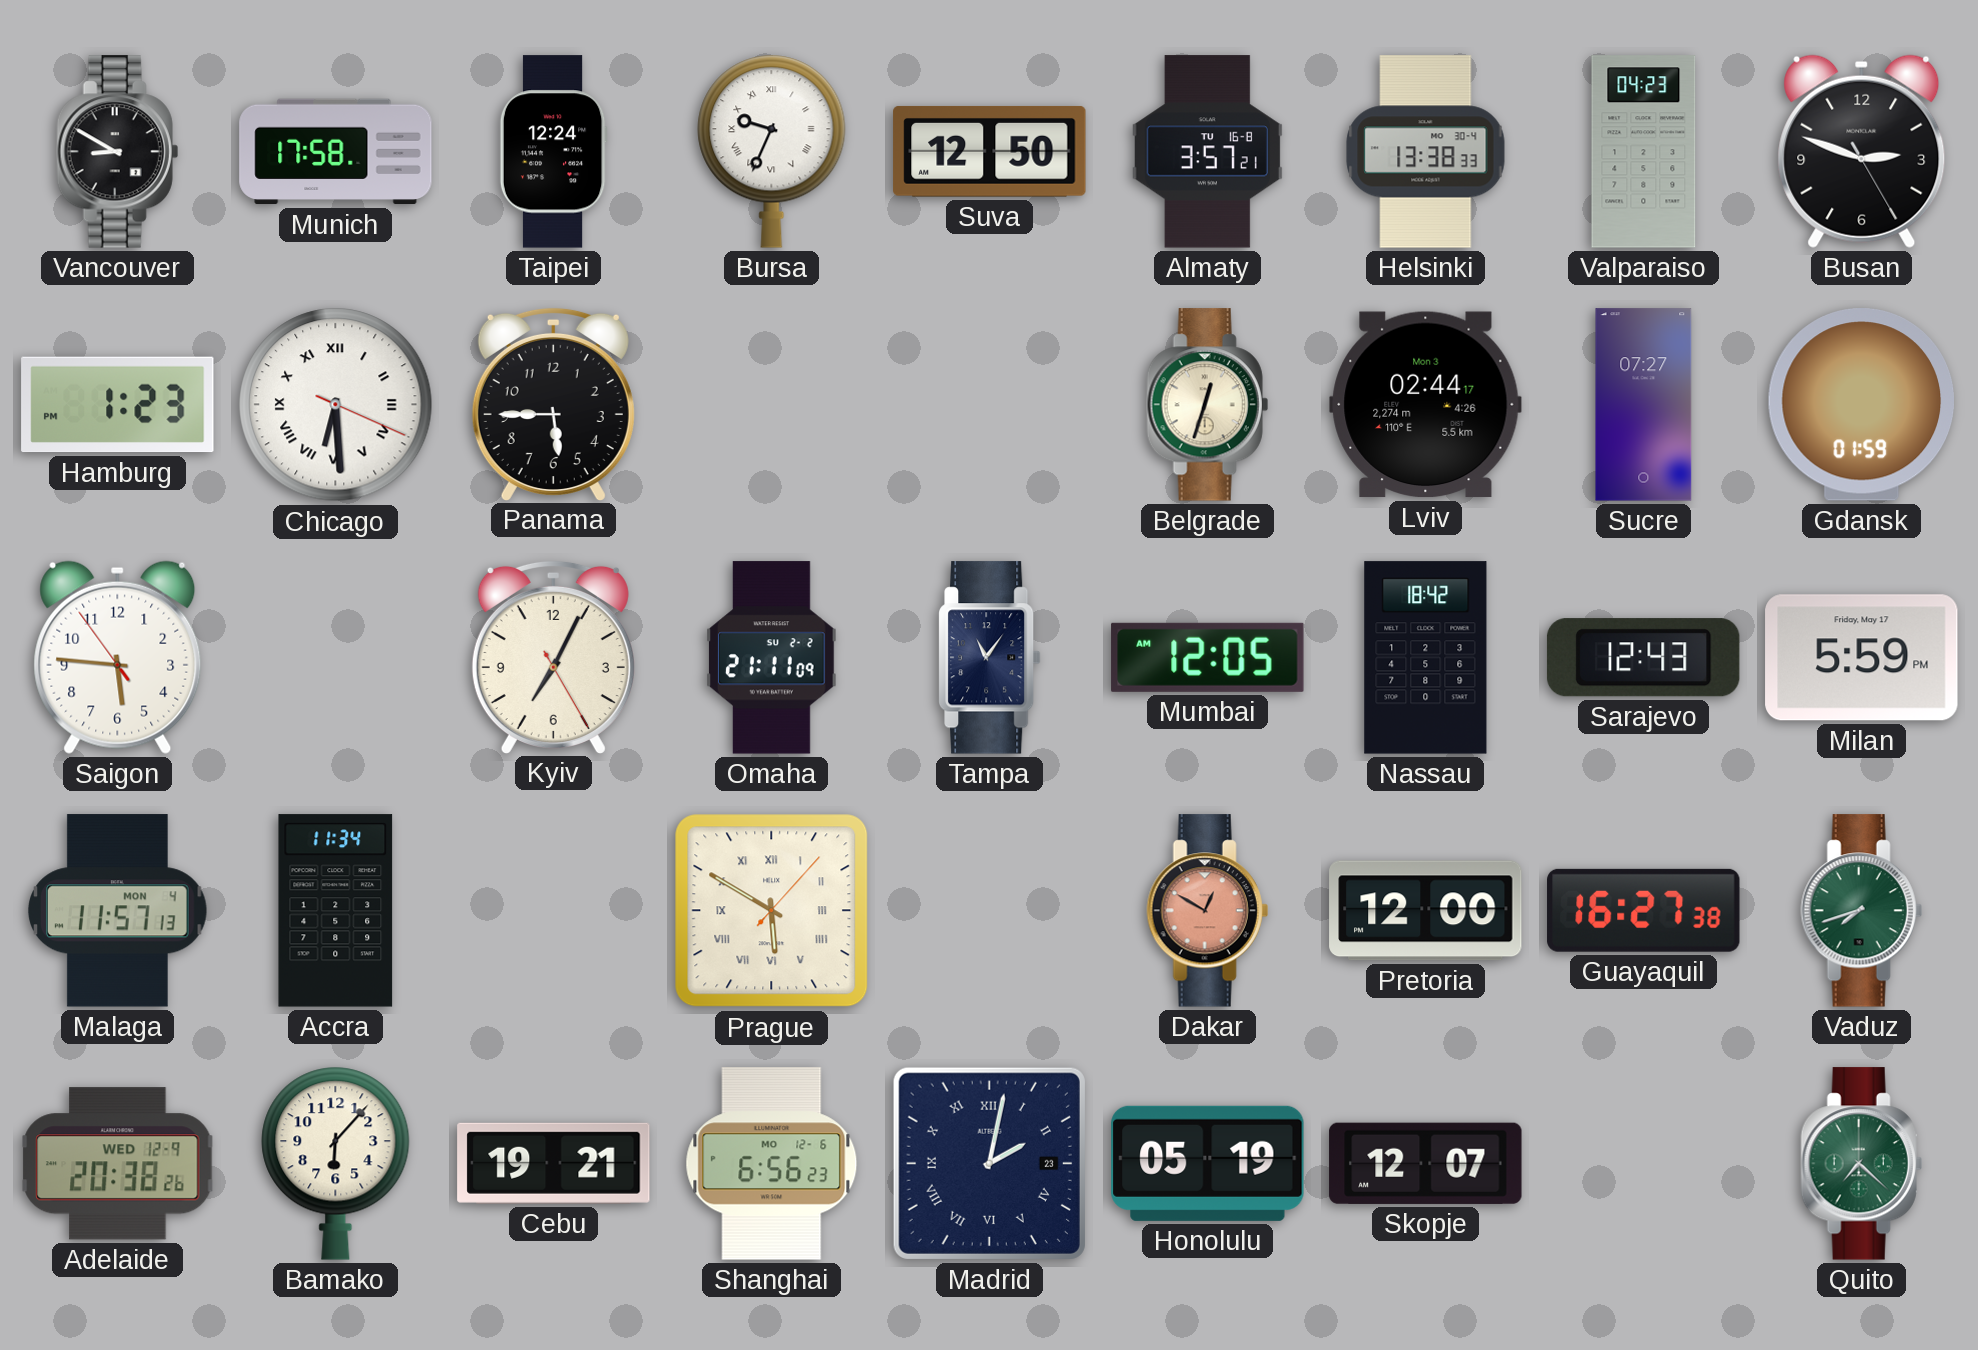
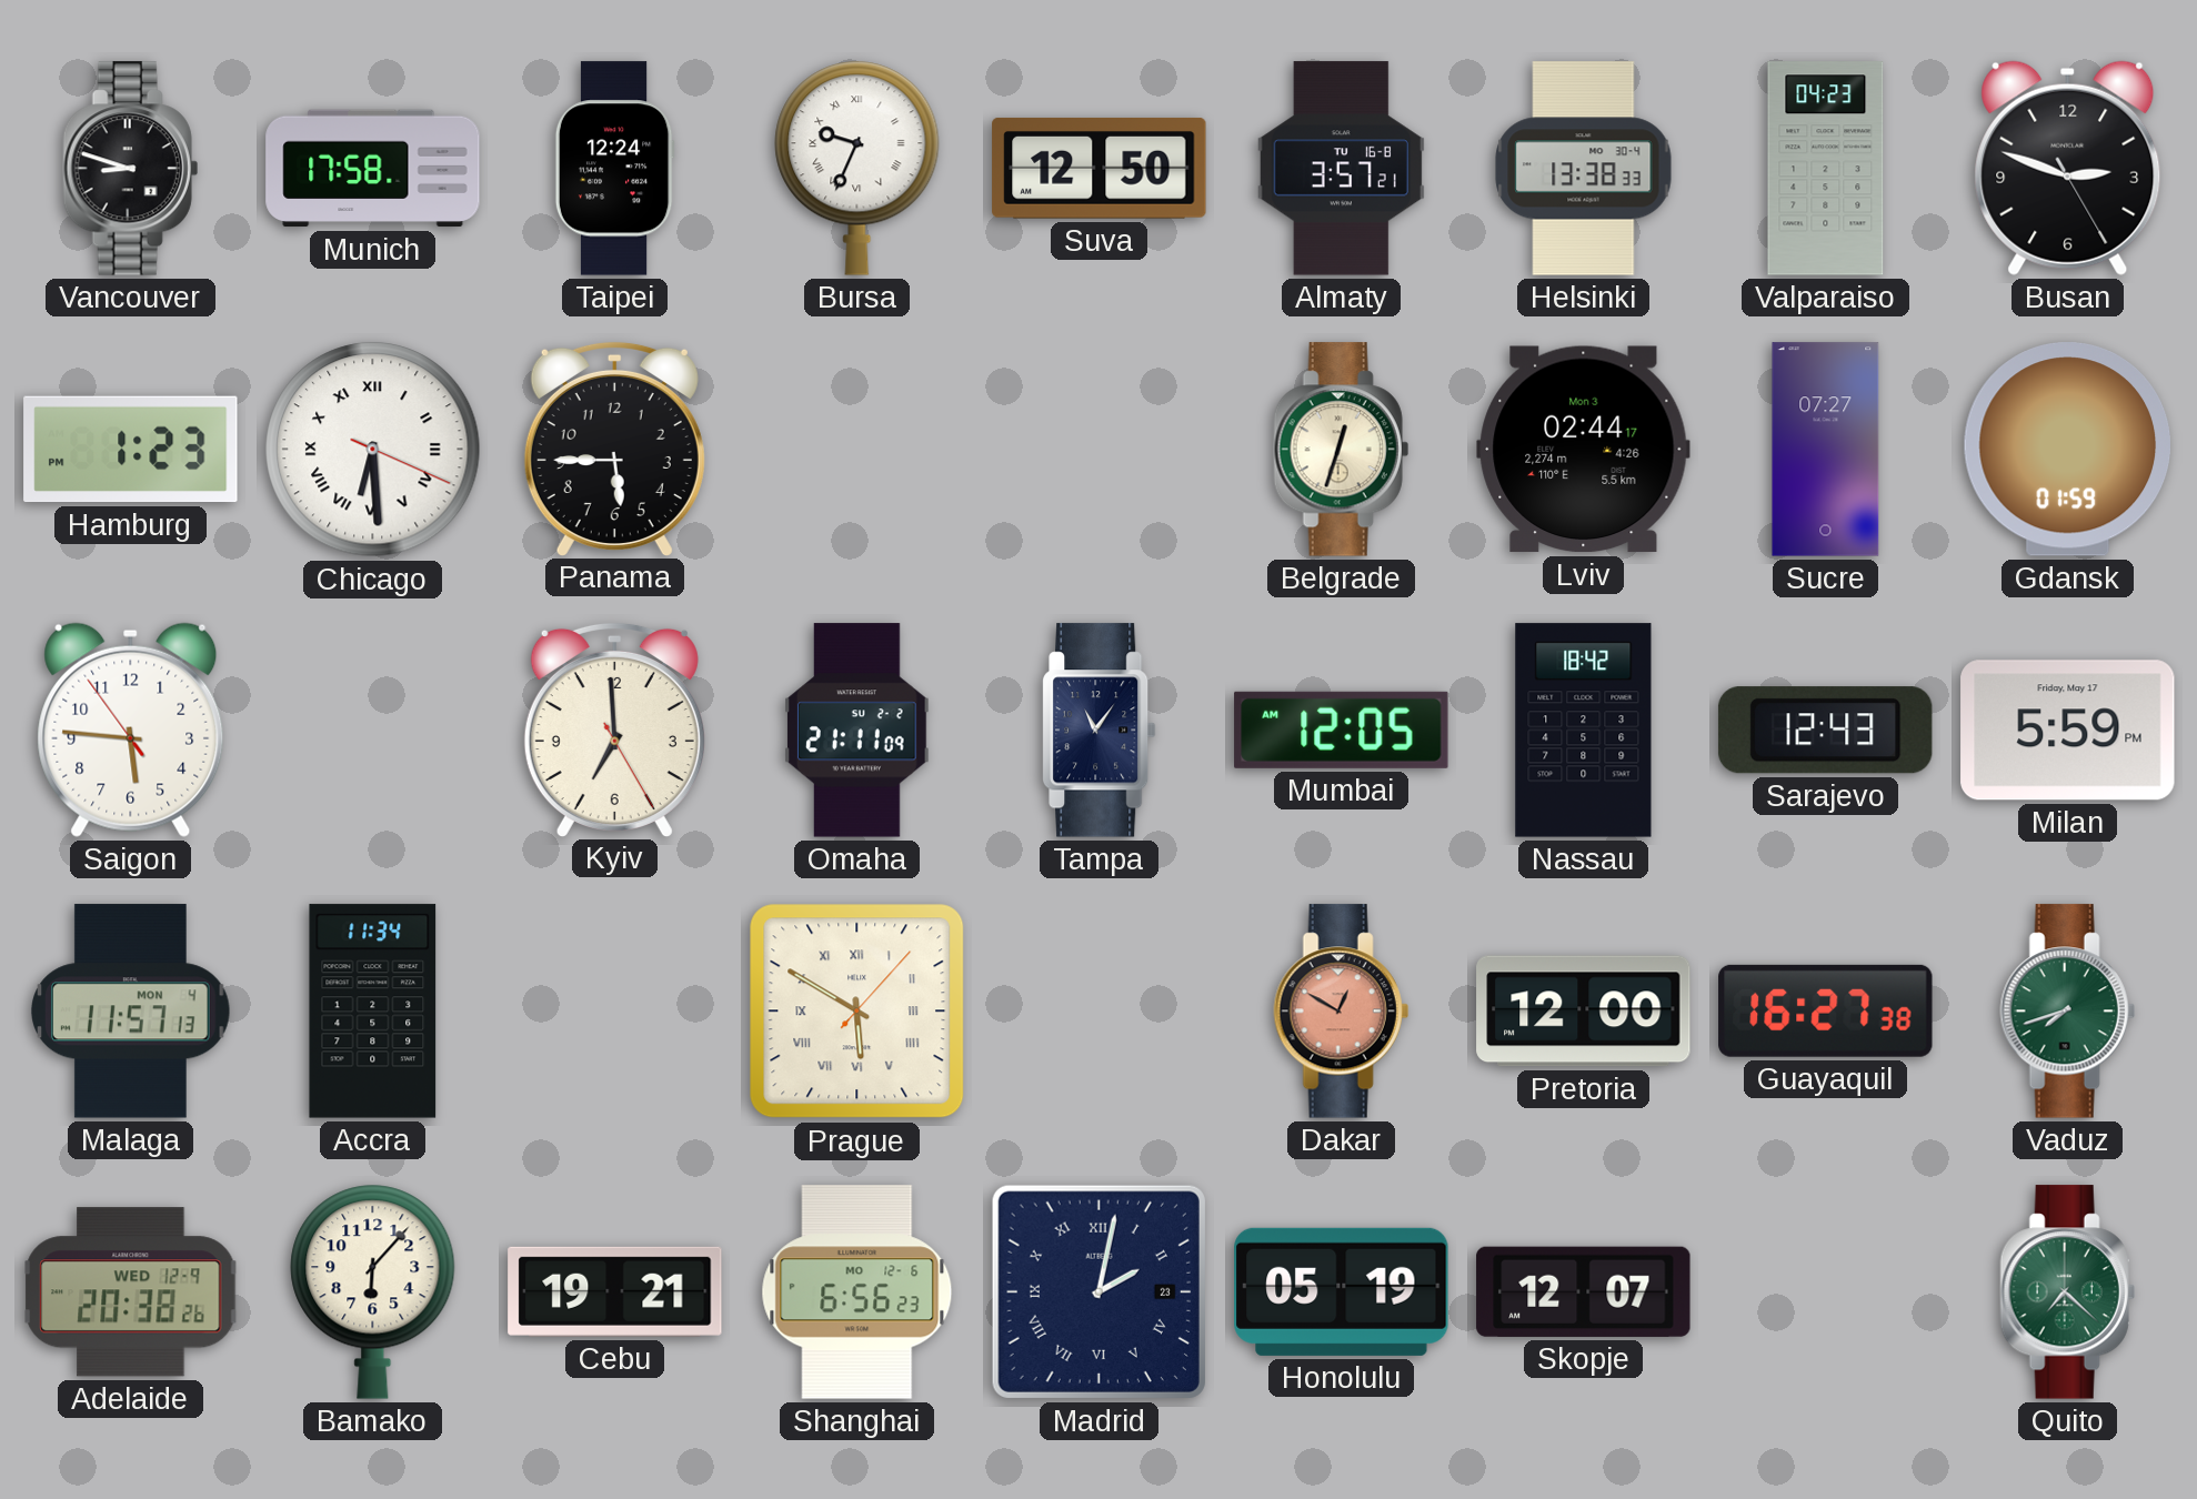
Vancouver: 8:50 -> 8:48
Kyiv: 7:04 -> 6:59
